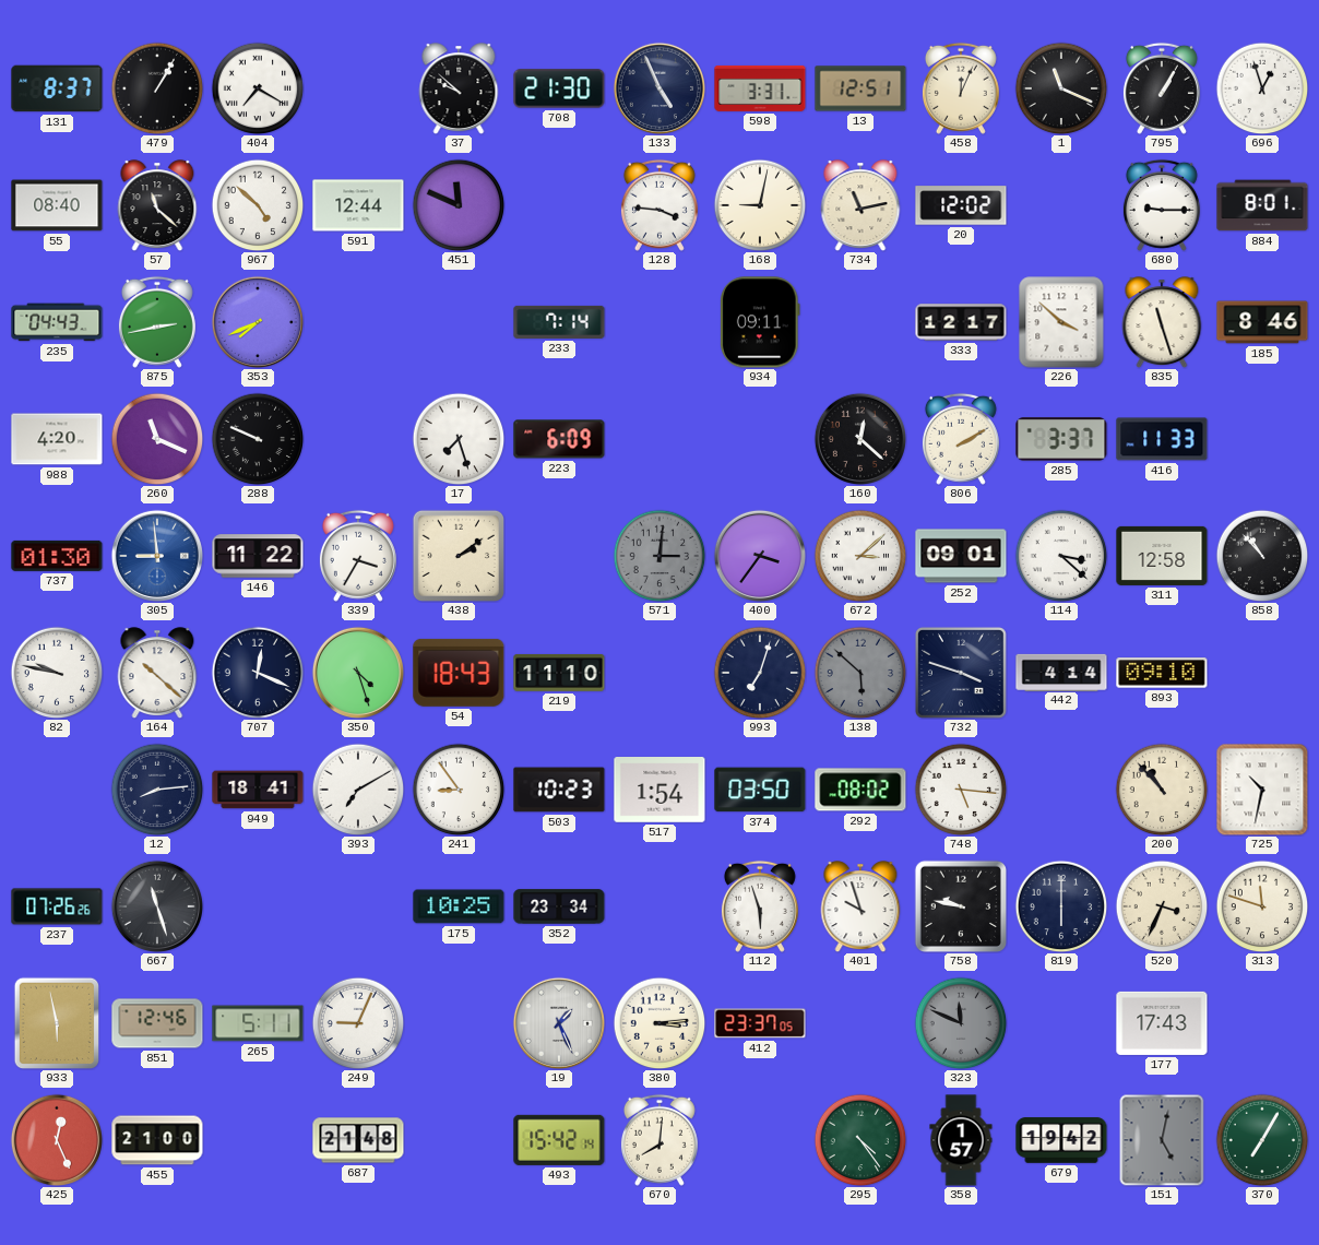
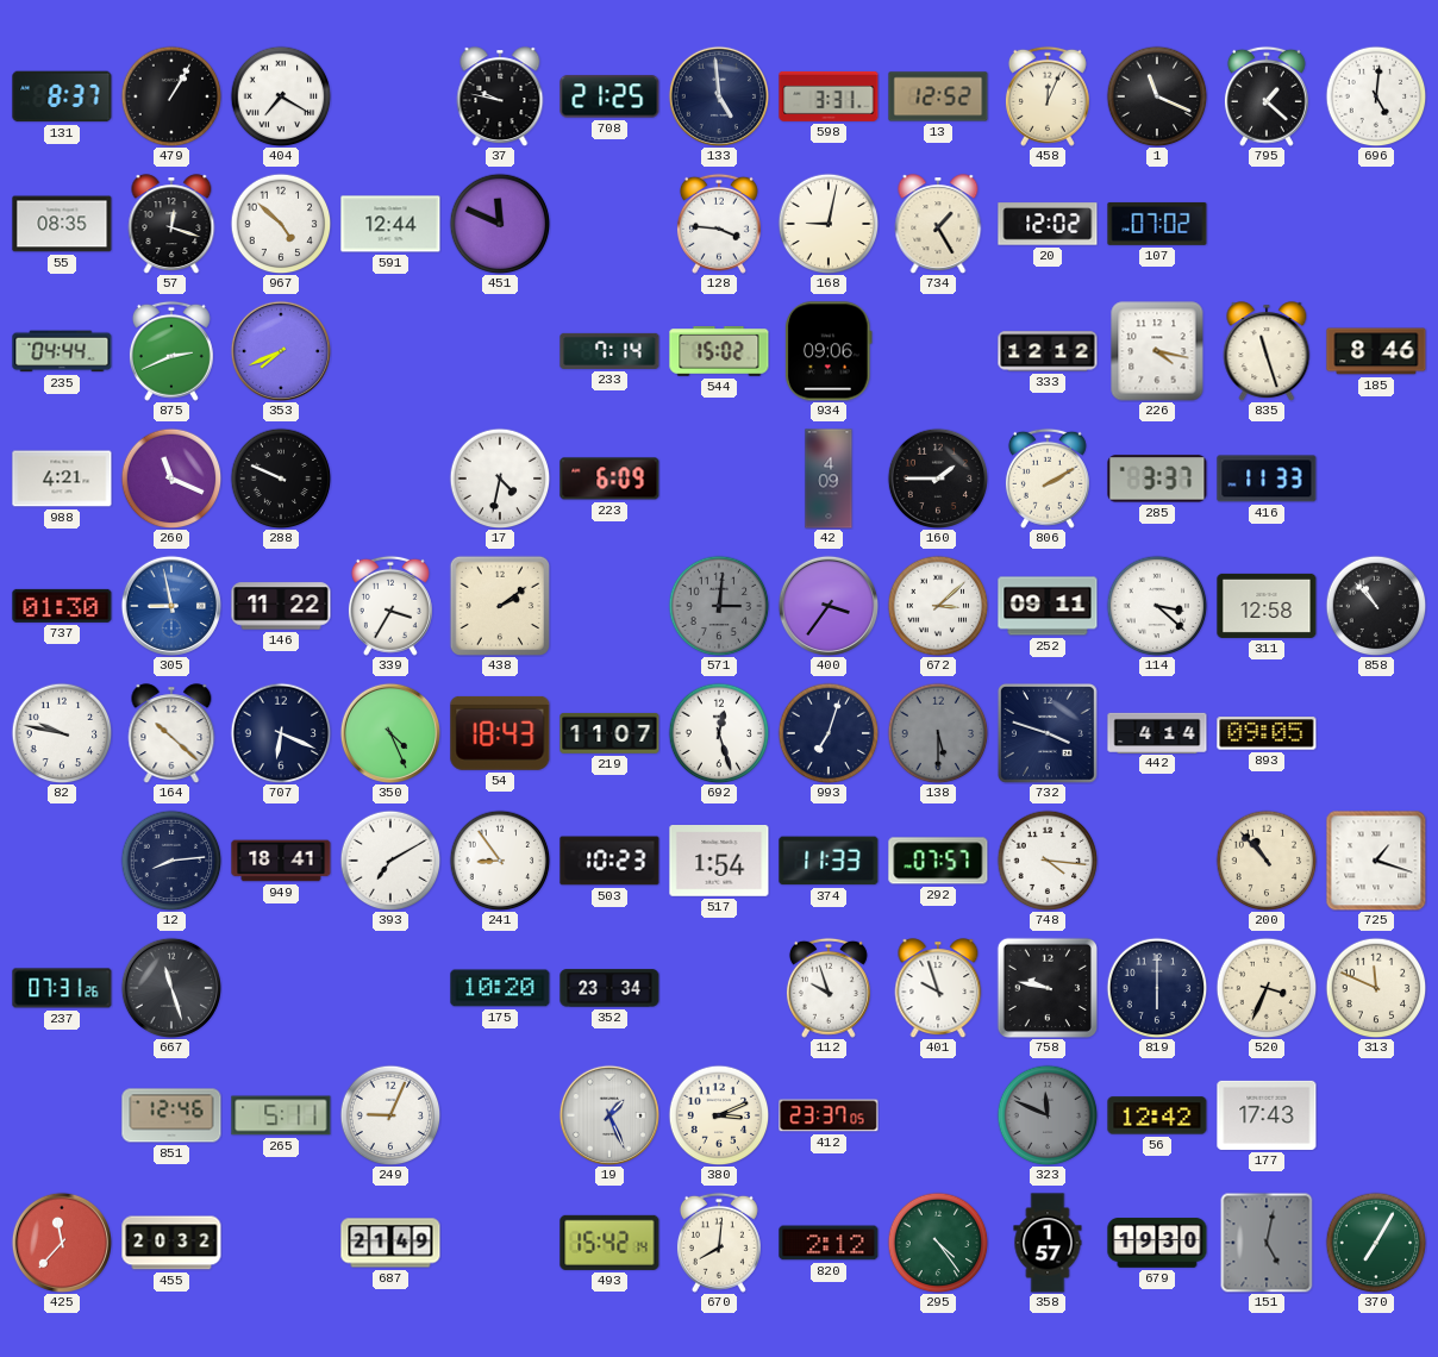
37: 9:52 -> 9:47
708: 21:30 -> 21:25
133: 4:56 -> 4:59
13: 12:51 -> 12:52
795: 1:05 -> 1:22
696: 12:57 -> 5:01
55: 08:40 -> 08:35
57: 11:22 -> 12:18
734: 11:13 -> 1:25
107: none -> 07:02
680: 9:15 -> none
884: 8:01 -> none
235: 04:43 -> 04:44
875: 2:43 -> 2:41
544: none -> 15:02
934: 09:11 -> 09:06
333: 12:17 -> 12:12
226: 3:52 -> 4:17
988: 4:20 -> 4:21
17: 7:27 -> 4:32
42: none -> 4:09
160: 12:22 -> 1:45
305: 8:59 -> 8:58
252: 09:01 -> 09:11
707: 12:19 -> 6:19
350: 4:27 -> 4:26
219: 11:10 -> 11:07
692: none -> 12:27
138: 5:52 -> 5:30
893: 09:10 -> 09:05
374: 03:50 -> 11:33
292: 08:02 -> 07:57
748: 5:16 -> 4:16
725: 10:32 -> 1:18
237: 07:26 -> 07:31
175: 10:25 -> 10:20
112: 5:57 -> 9:57
313: 11:48 -> 11:49
933: 5:58 -> none
380: 3:14 -> 3:11
56: none -> 12:42
425: 12:26 -> 11:37
455: 21:00 -> 20:32
687: 21:48 -> 21:49
820: none -> 2:12
679: 19:42 -> 19:30
